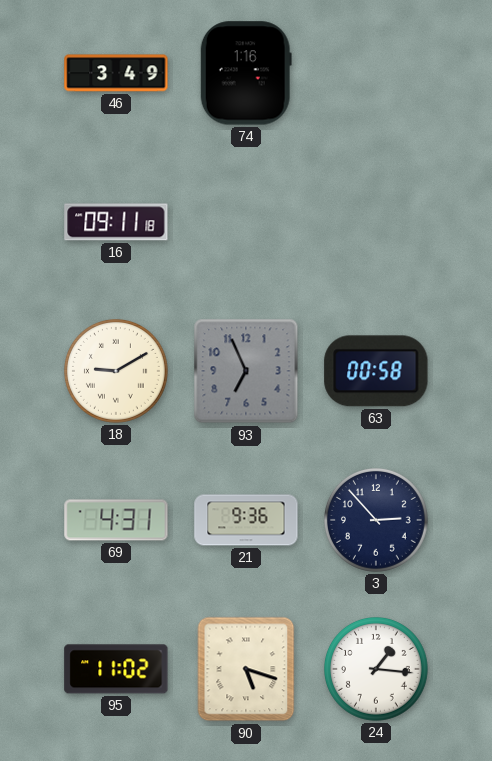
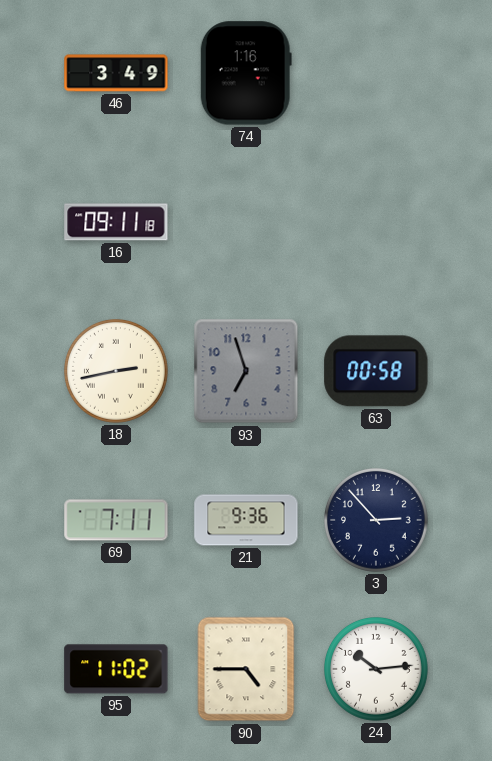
18: 9:10 -> 2:43
93: 6:56 -> 6:57
69: 4:31 -> 7:11
90: 5:18 -> 4:45
24: 1:16 -> 10:14
